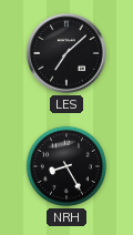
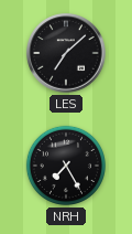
NRH: 8:25 -> 7:25
